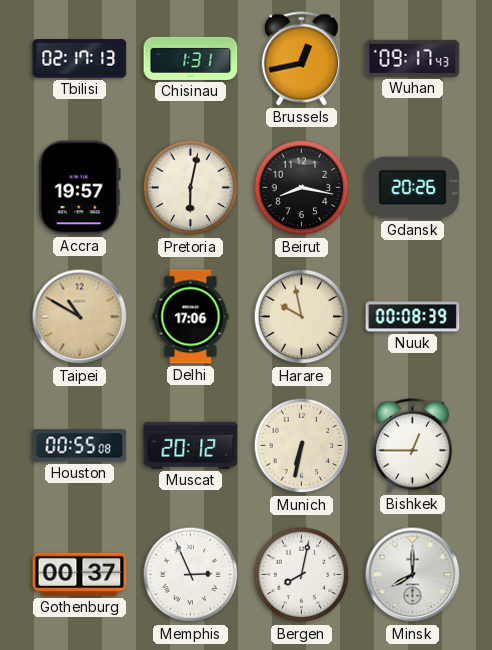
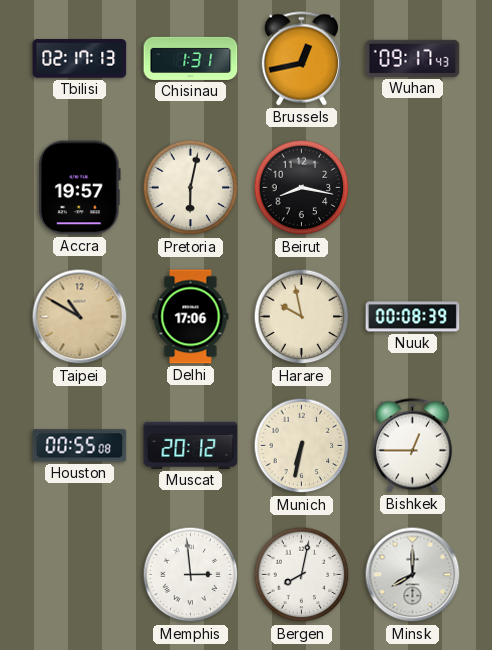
Gdansk: 20:26 -> none
Gothenburg: 00:37 -> none
Memphis: 2:56 -> 2:59
